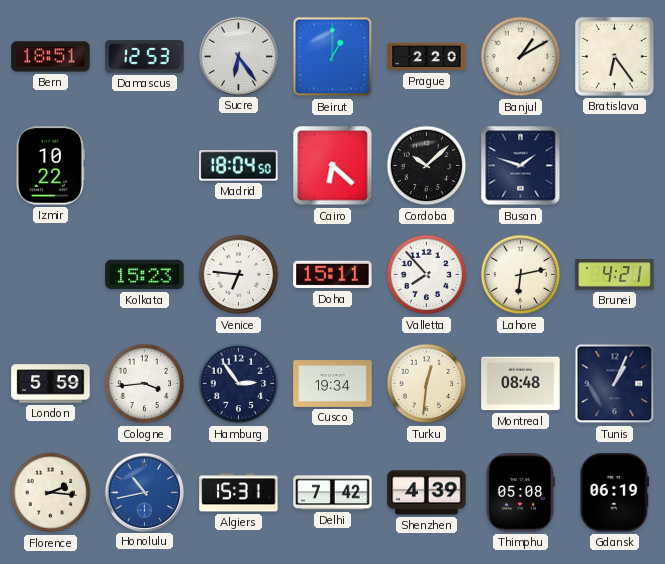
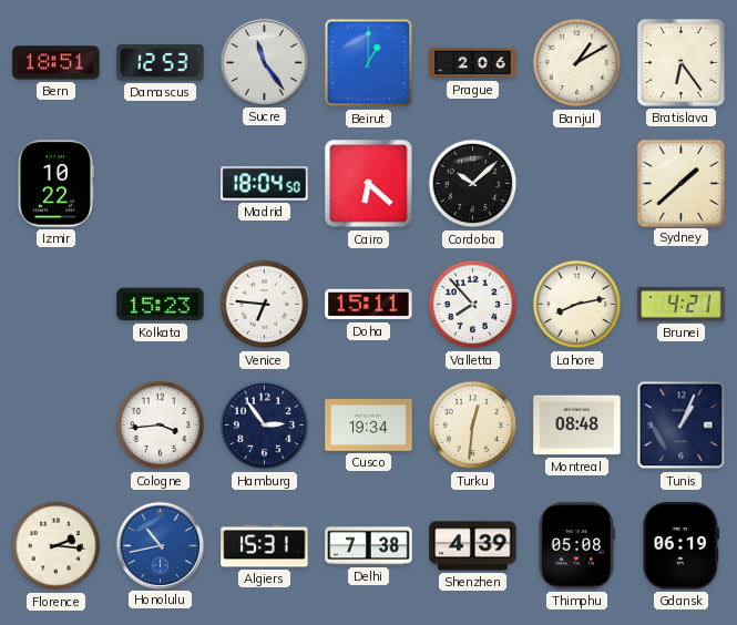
Sucre: 6:24 -> 11:24
Prague: 2:20 -> 2:06
Busan: 1:48 -> none
Sydney: none -> 1:38
Lahore: 6:13 -> 8:13
London: 5:59 -> none
Delhi: 7:42 -> 7:38
